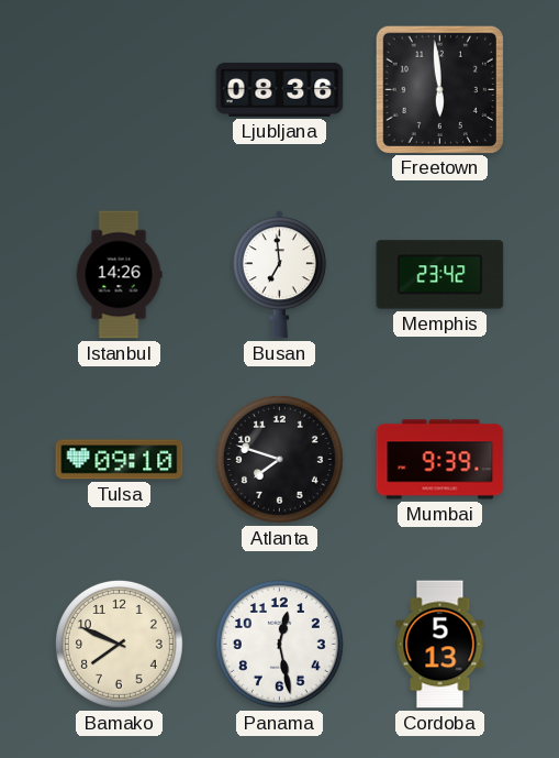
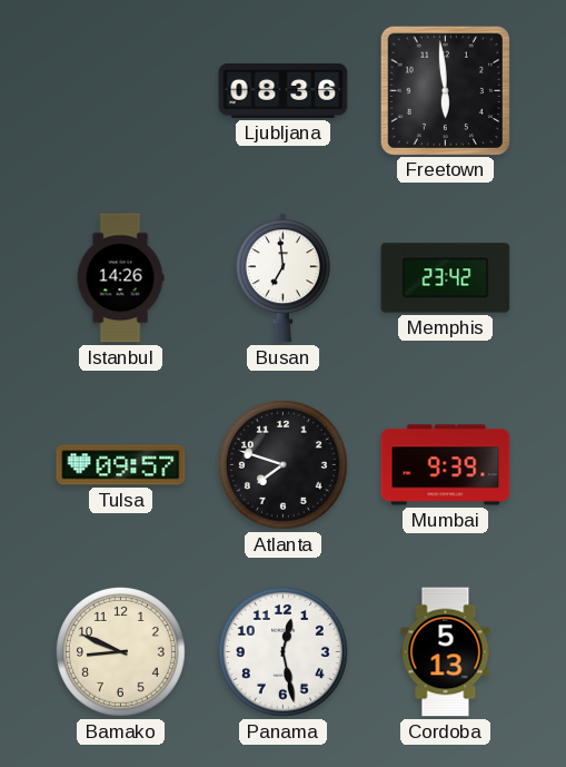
Tulsa: 09:10 -> 09:57
Bamako: 7:49 -> 8:49
